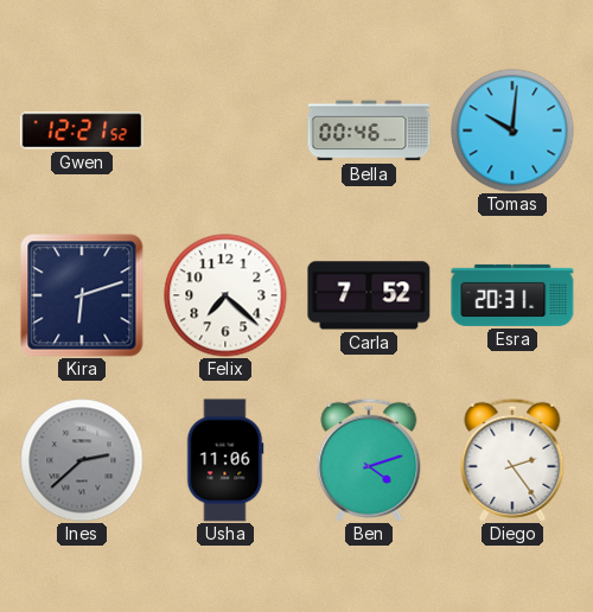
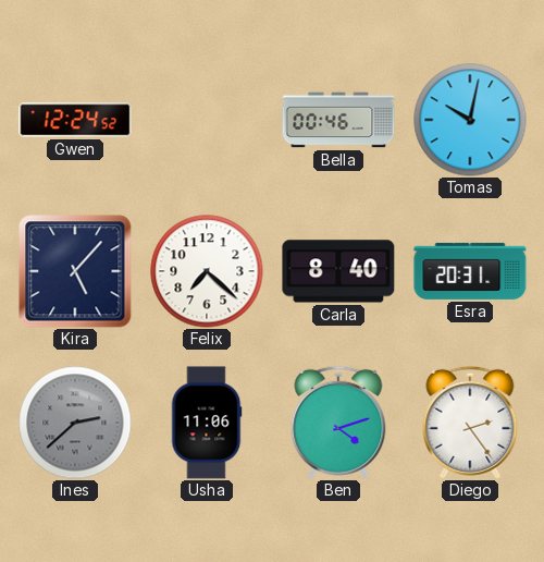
Gwen: 12:21 -> 12:24
Tomas: 10:01 -> 10:02
Kira: 6:12 -> 5:07
Carla: 7:52 -> 8:40
